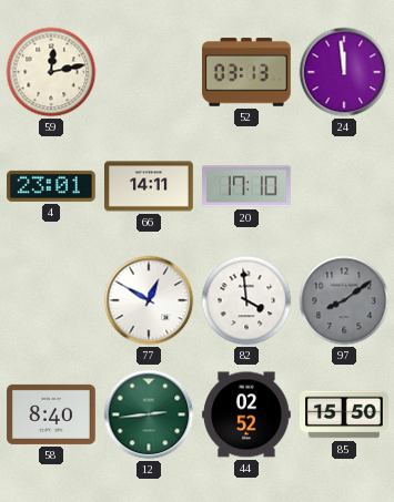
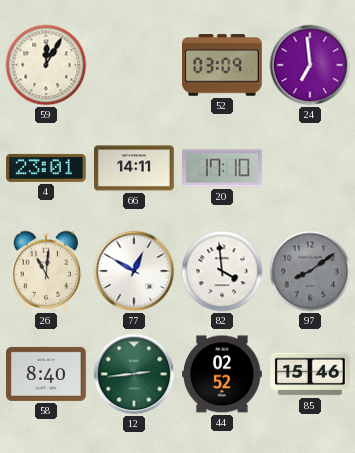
59: 12:13 -> 12:05
52: 03:13 -> 03:09
24: 11:59 -> 6:59
26: none -> 11:01
85: 15:50 -> 15:46
